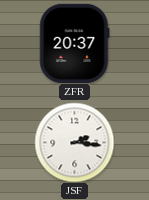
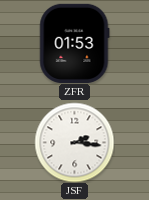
ZFR: 20:37 -> 01:53
